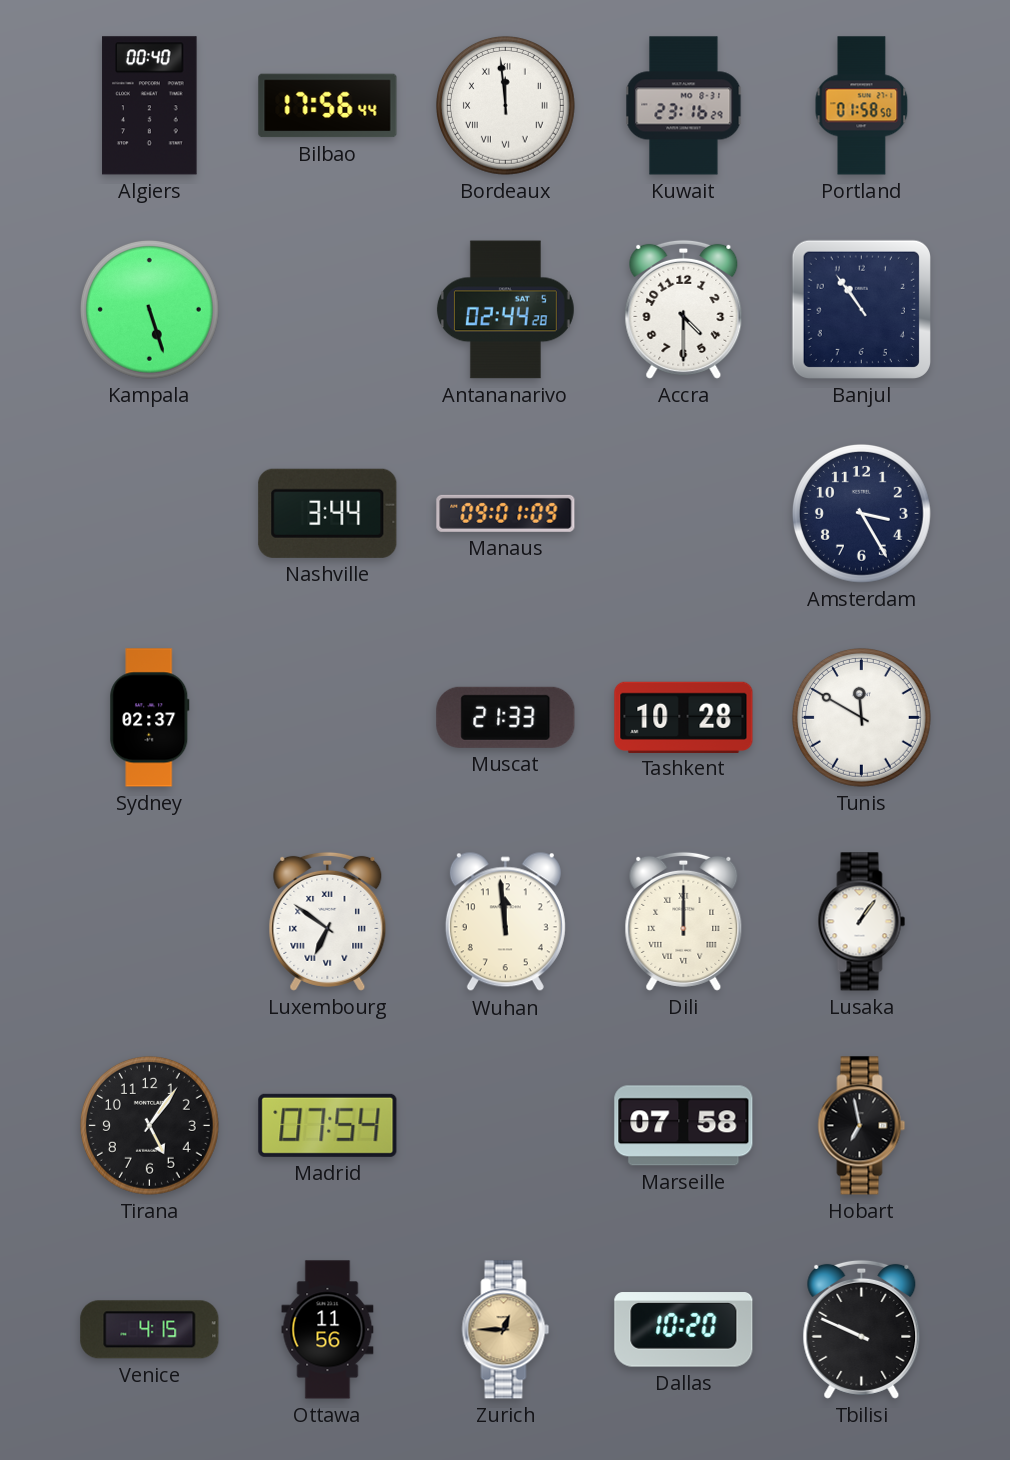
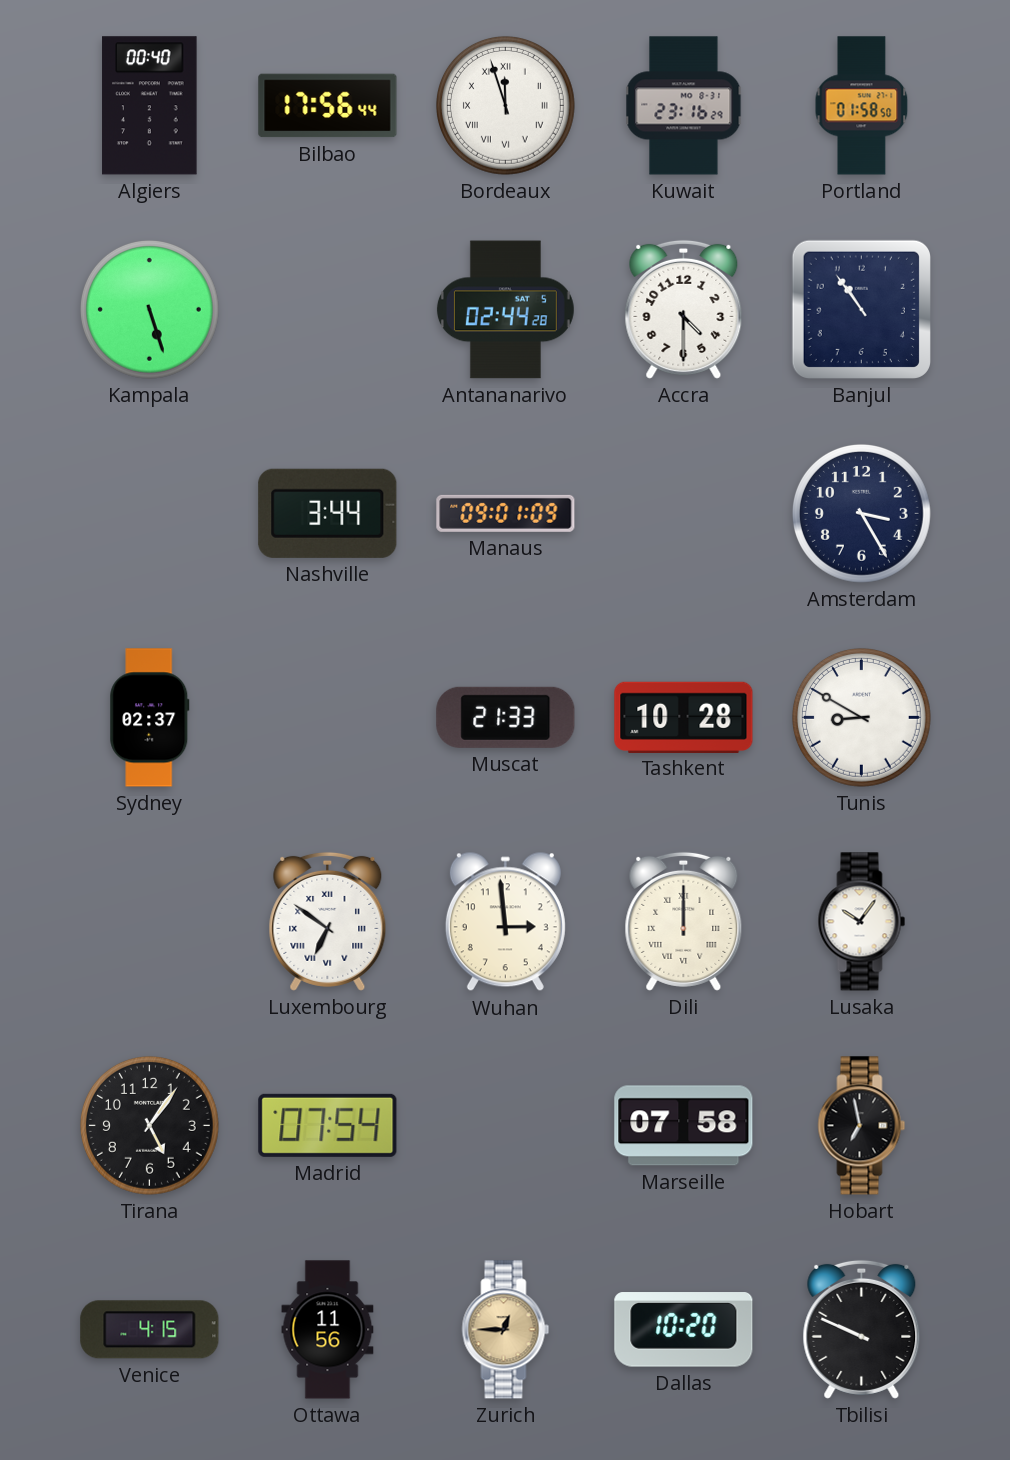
Bordeaux: 11:59 -> 11:57
Tunis: 11:50 -> 8:50
Wuhan: 11:59 -> 2:59
Lusaka: 1:06 -> 10:06
